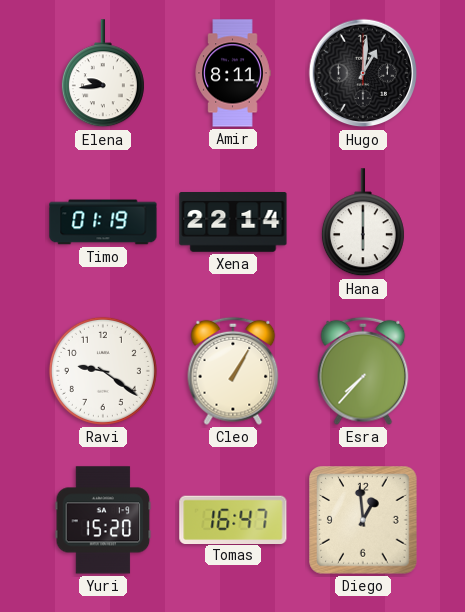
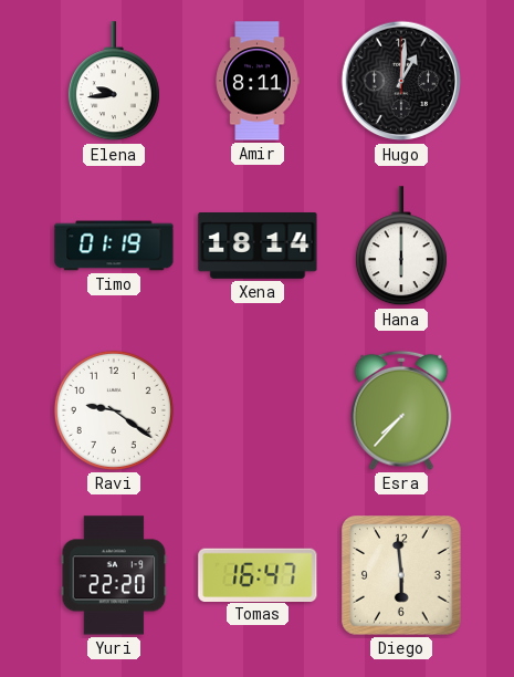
Xena: 22:14 -> 18:14
Cleo: 1:05 -> none
Yuri: 15:20 -> 22:20
Diego: 12:59 -> 5:59
